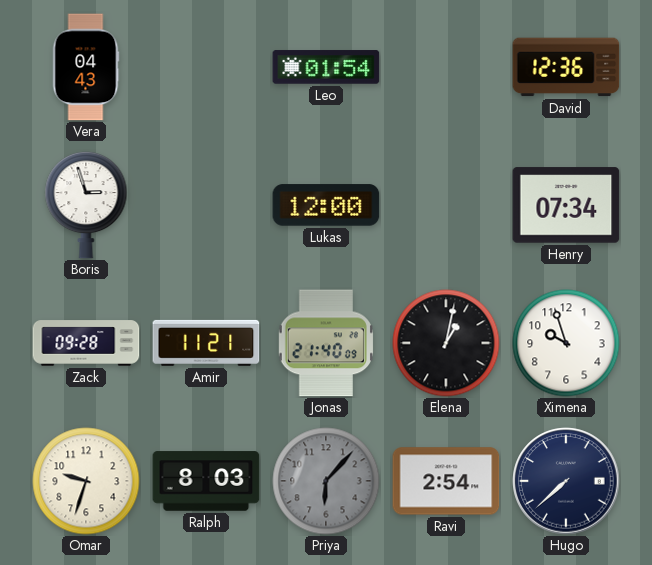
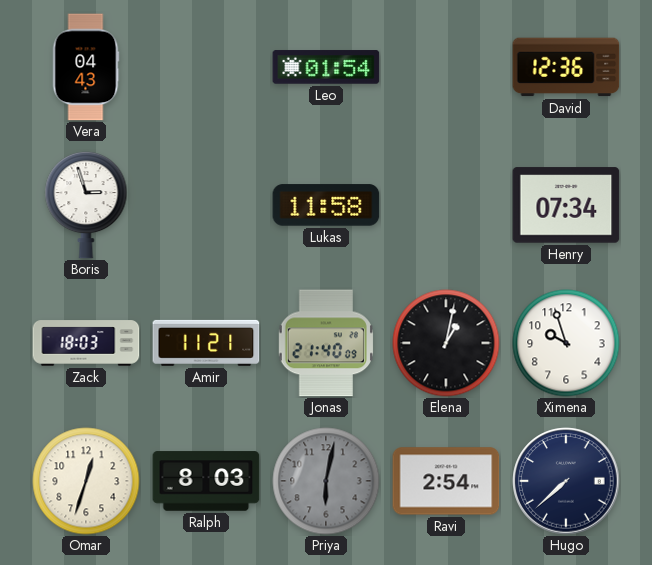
Lukas: 12:00 -> 11:58
Zack: 09:28 -> 18:03
Omar: 9:33 -> 12:33
Priya: 6:07 -> 6:02
